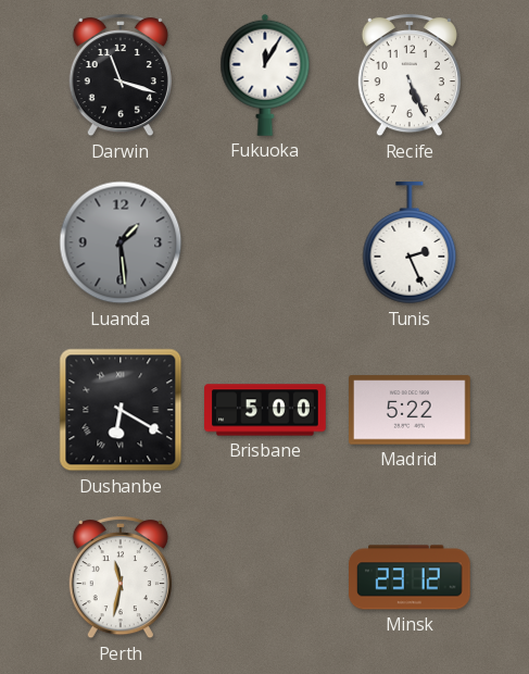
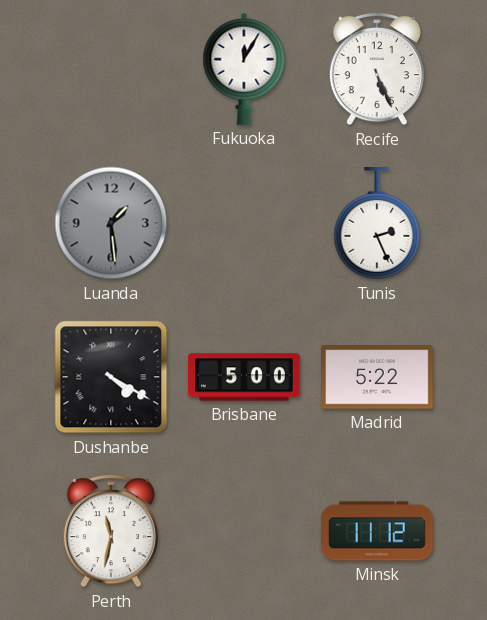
Darwin: 11:18 -> none
Dushanbe: 6:20 -> 4:20
Minsk: 23:12 -> 11:12
